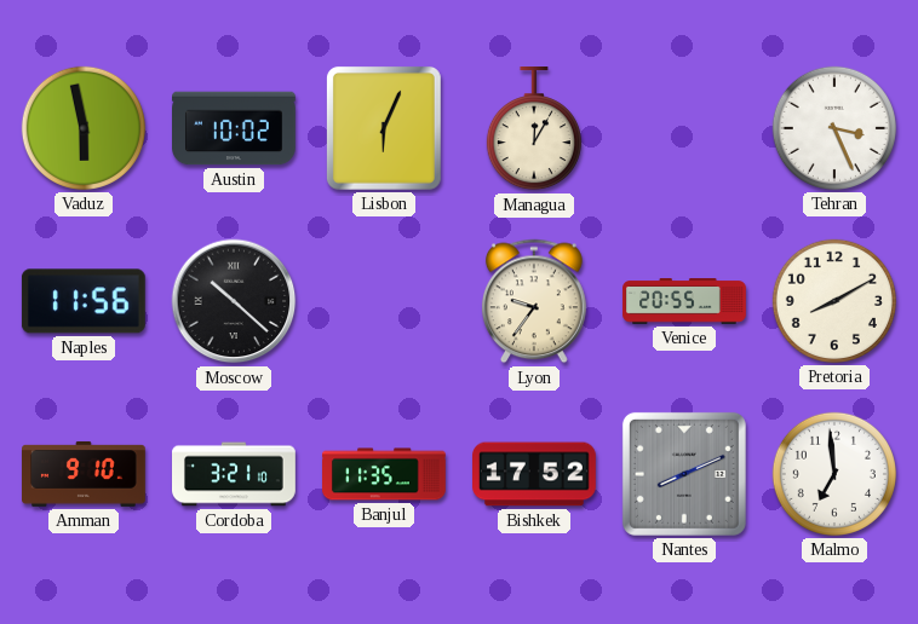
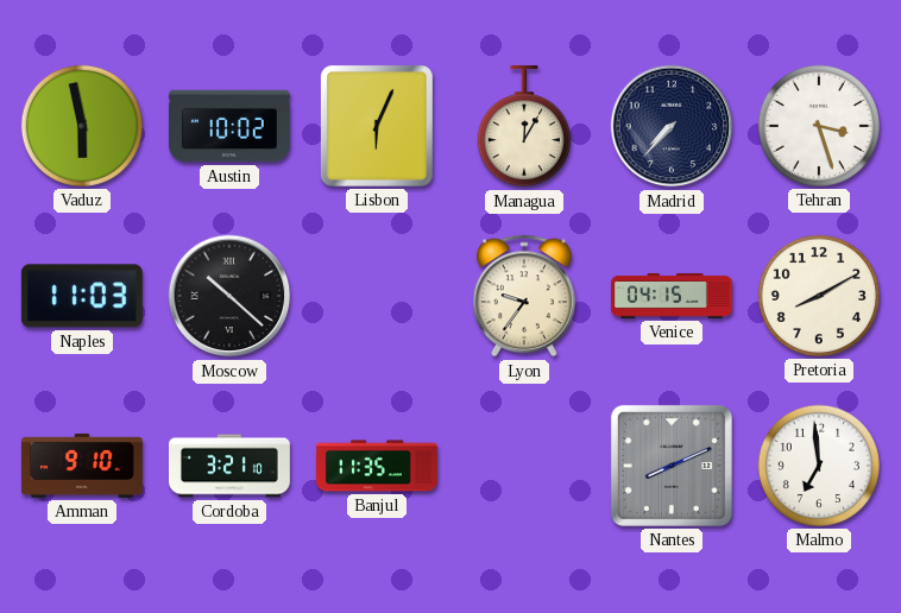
Madrid: none -> 7:37
Tehran: 3:26 -> 3:27
Naples: 11:56 -> 11:03
Venice: 20:55 -> 04:15
Bishkek: 17:52 -> none
